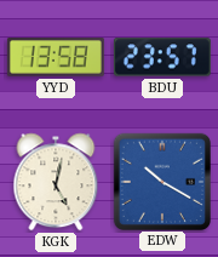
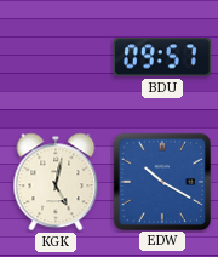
YYD: 13:58 -> none
BDU: 23:57 -> 09:57
